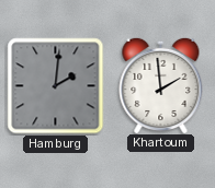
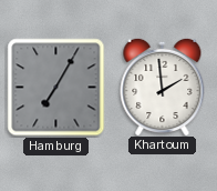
Hamburg: 2:01 -> 7:05
